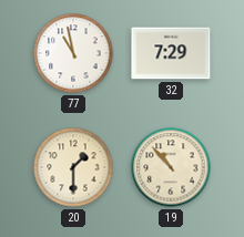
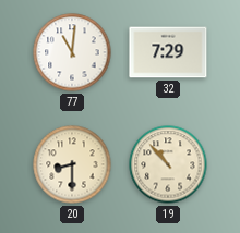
77: 10:58 -> 11:01
20: 1:30 -> 8:30
